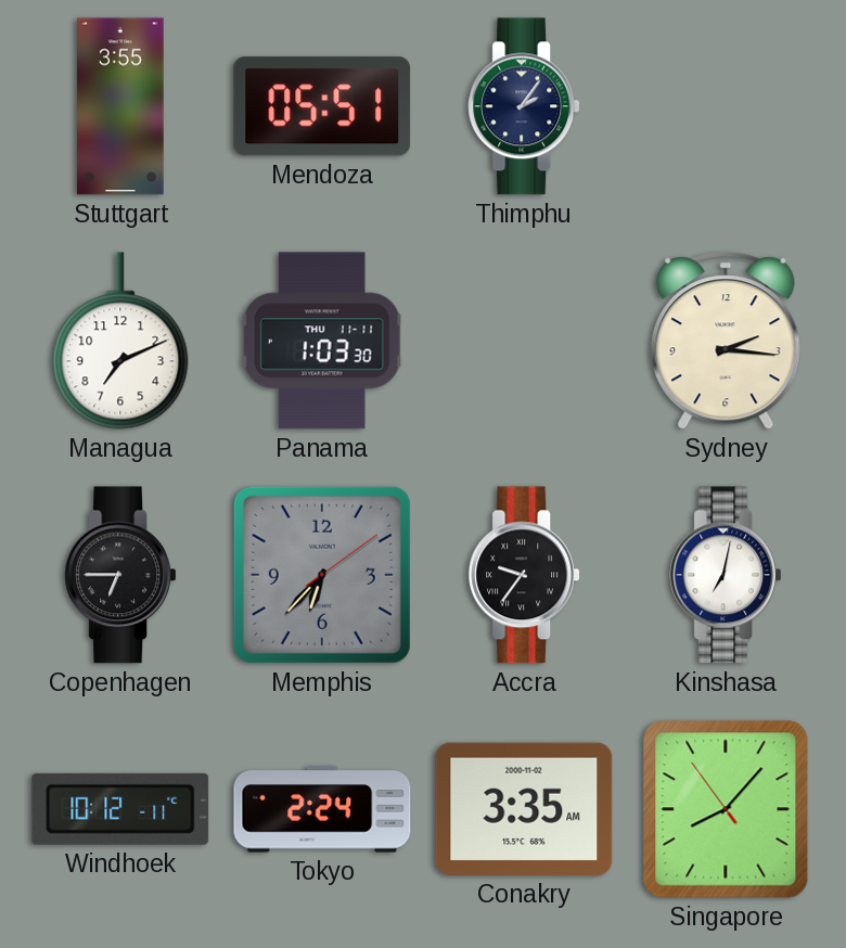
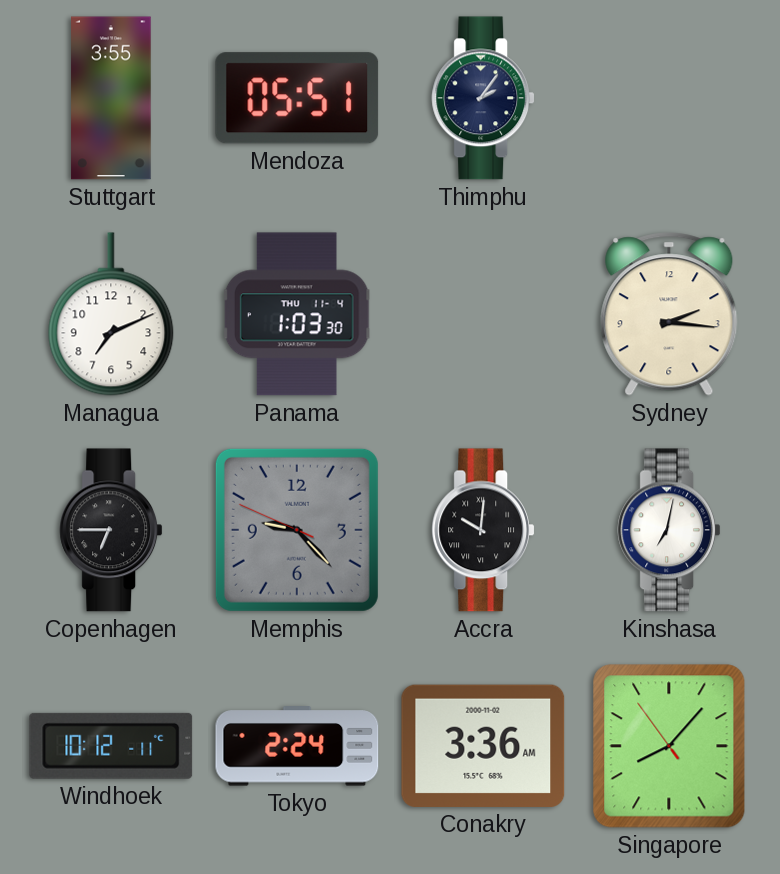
Panama date: THU 11-11 -> THU 11-4
Memphis: 6:37 -> 9:22
Accra: 9:36 -> 10:01
Conakry: 3:35 -> 3:36
